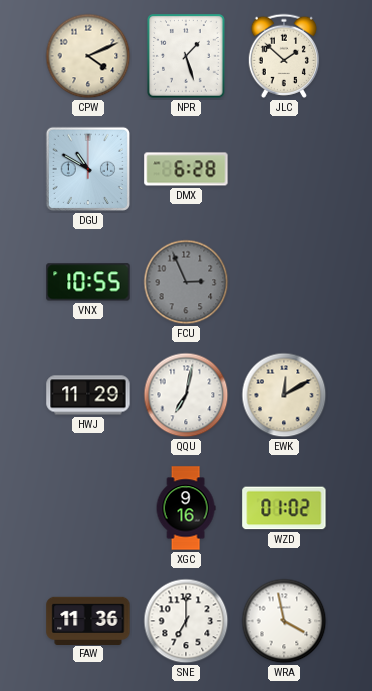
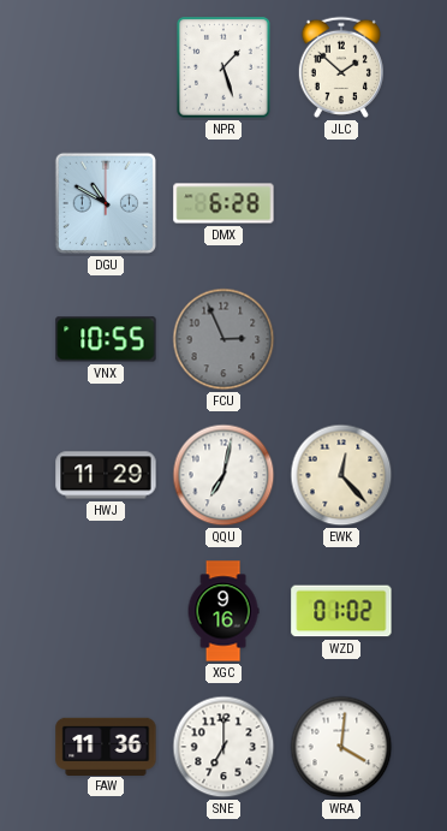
CPW: 4:11 -> none
EWK: 12:10 -> 12:23
WRA: 3:58 -> 4:01
